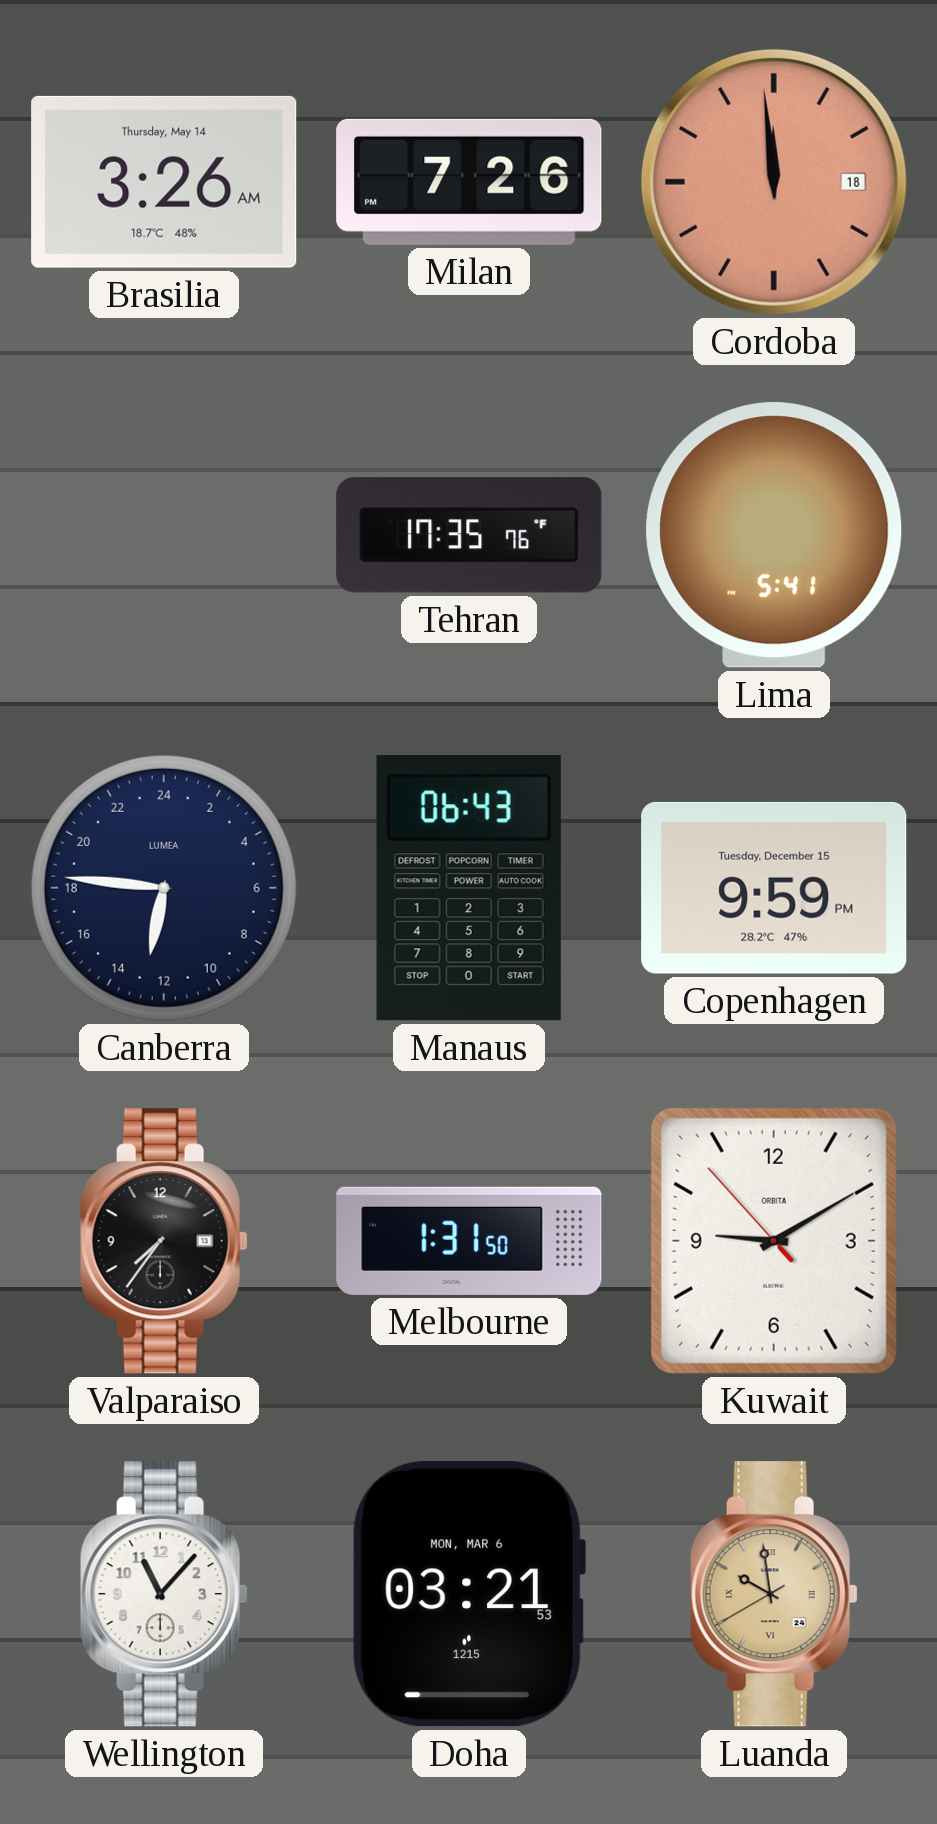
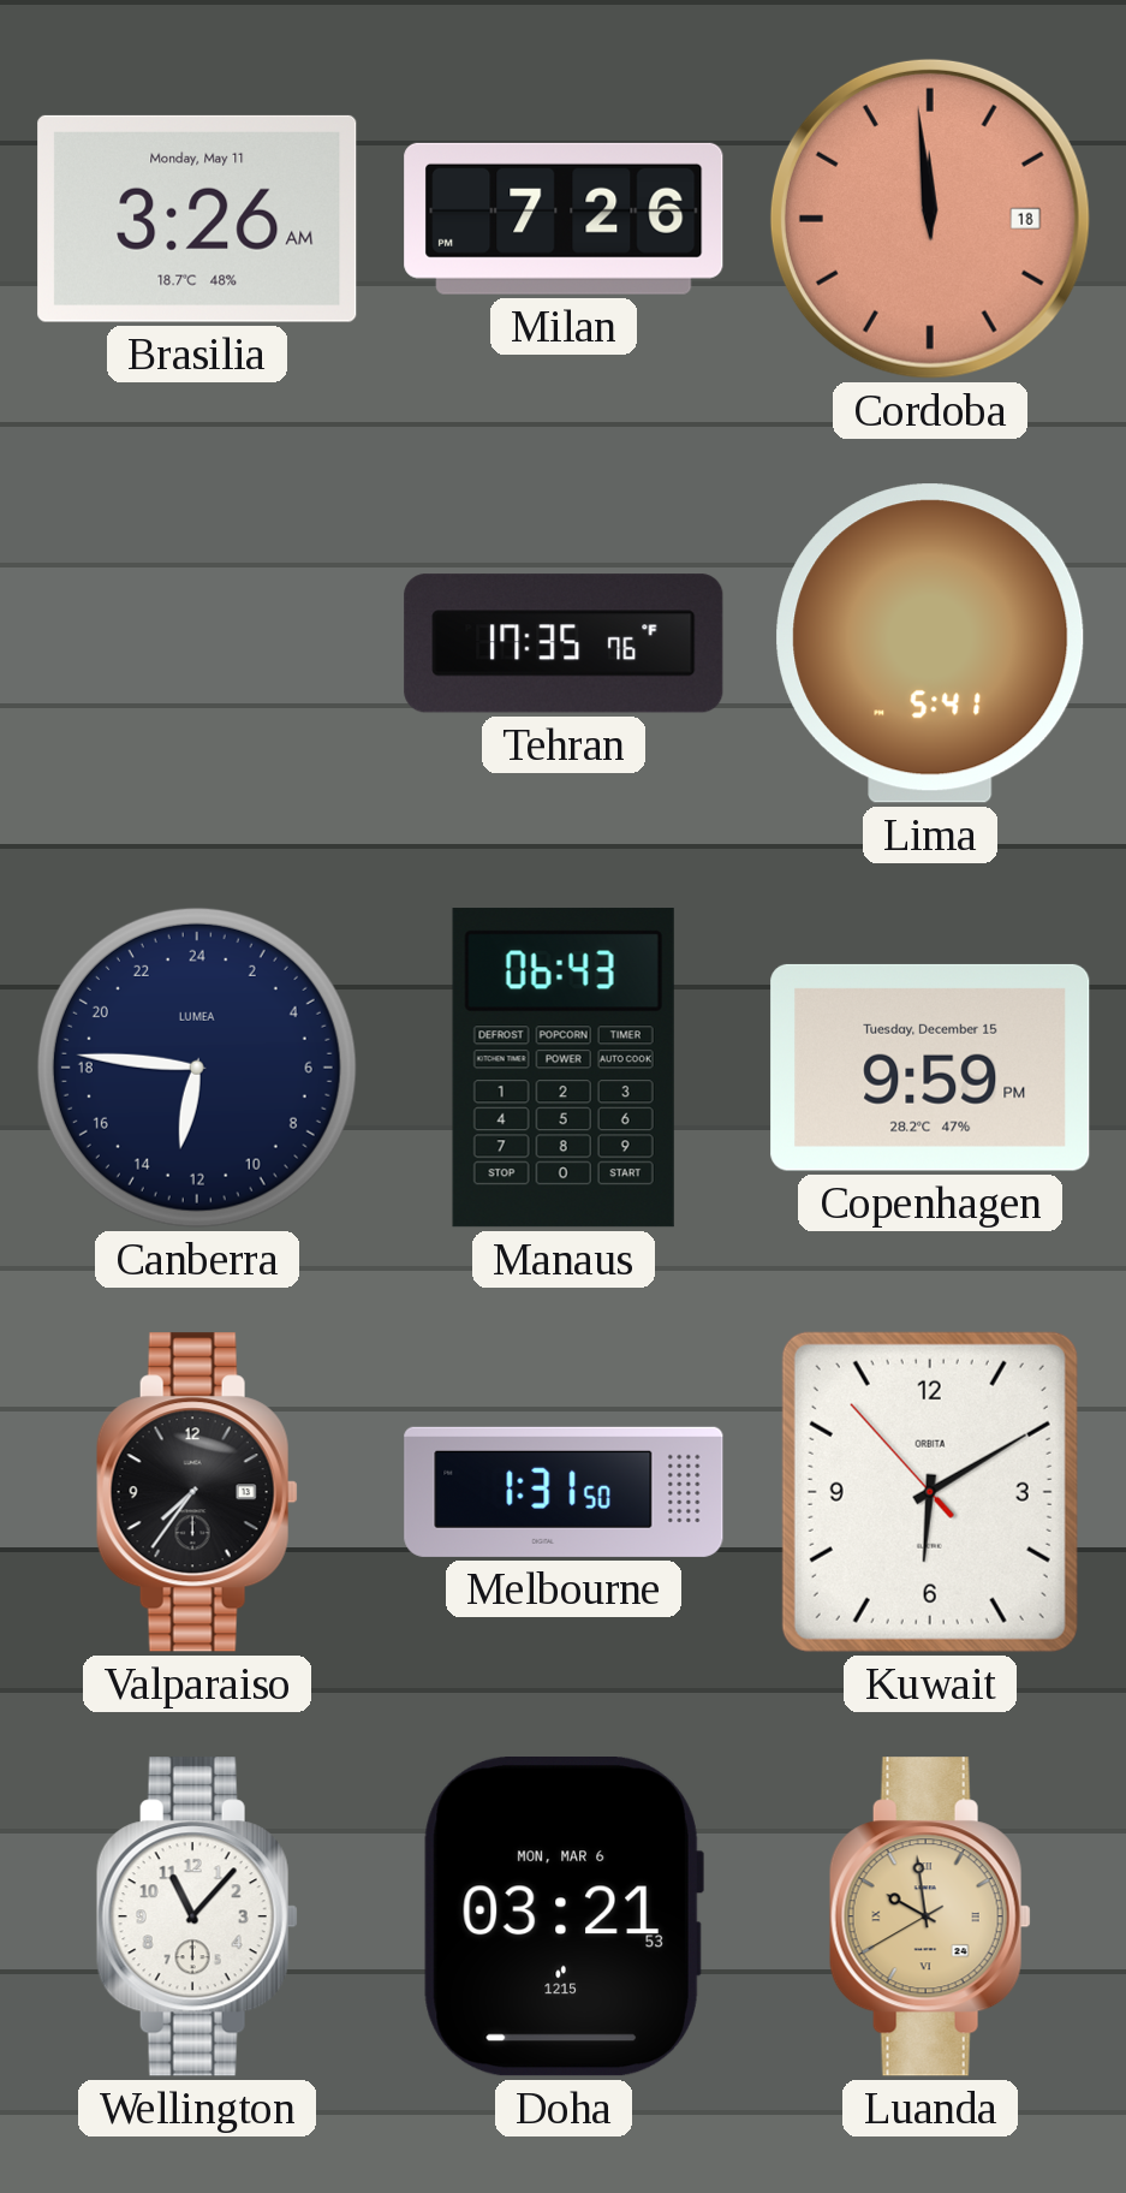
Brasilia date: Thursday, May 14 -> Monday, May 11
Kuwait: 9:09 -> 6:09
